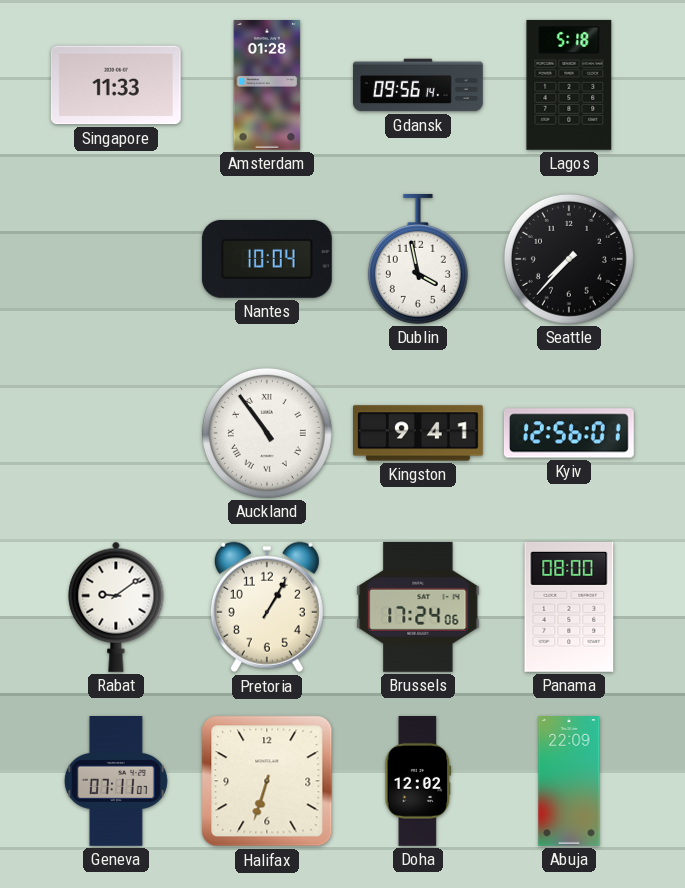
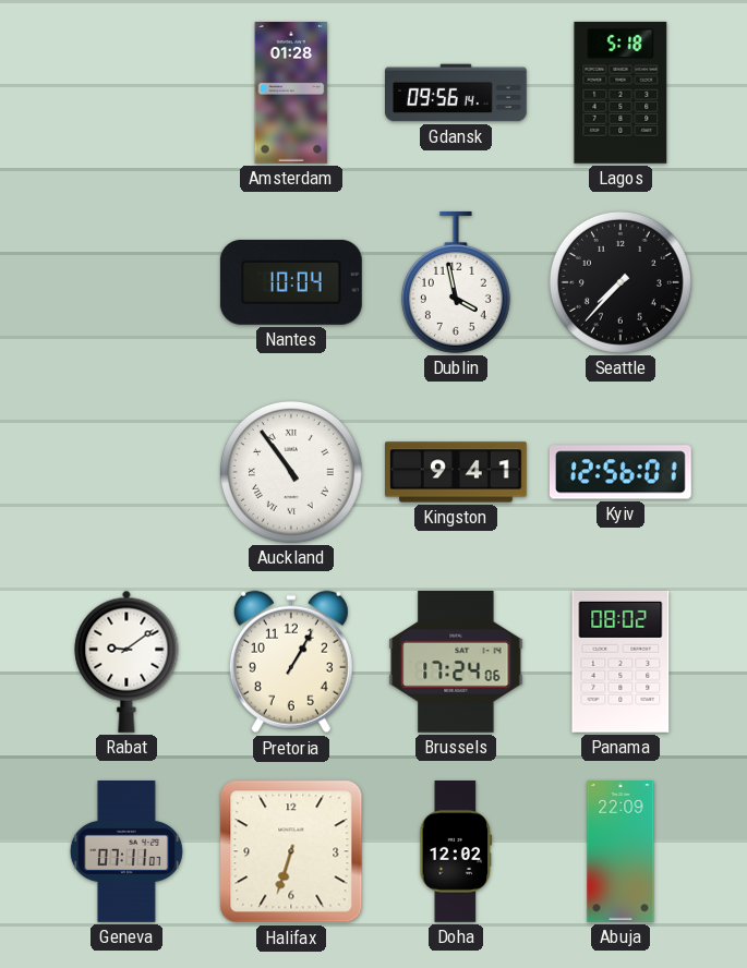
Singapore: 11:33 -> none
Panama: 08:00 -> 08:02
